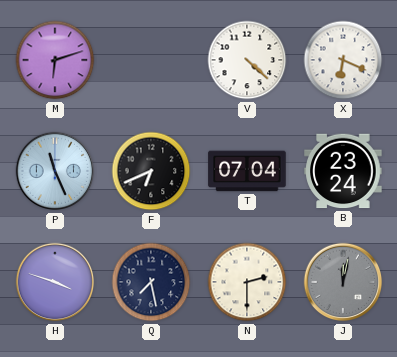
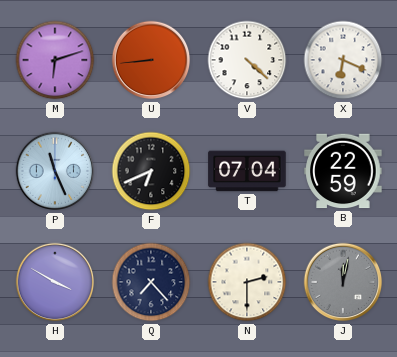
U: none -> 8:44
B: 23:24 -> 22:59
H: 3:48 -> 3:50
Q: 7:28 -> 7:23
